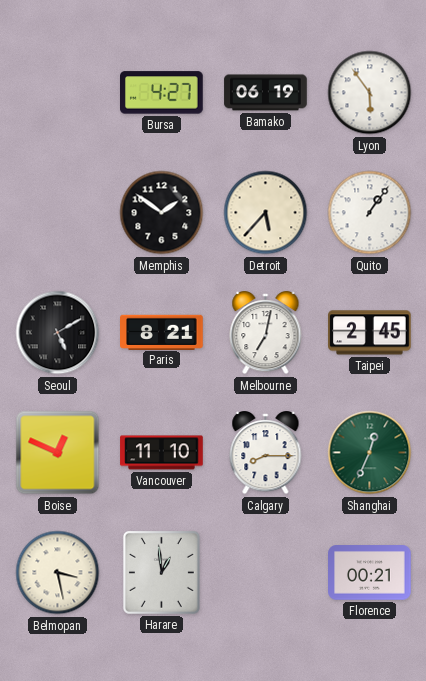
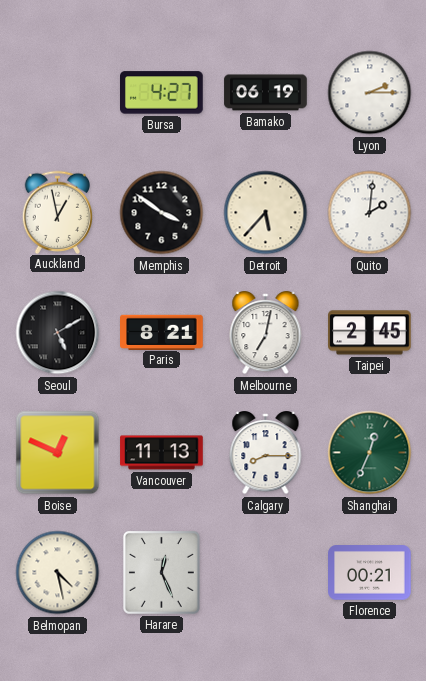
Lyon: 5:54 -> 2:15
Auckland: none -> 12:58
Memphis: 1:51 -> 3:51
Quito: 1:06 -> 2:01
Vancouver: 11:10 -> 11:13
Belmopan: 3:28 -> 4:28
Harare: 12:59 -> 12:26
